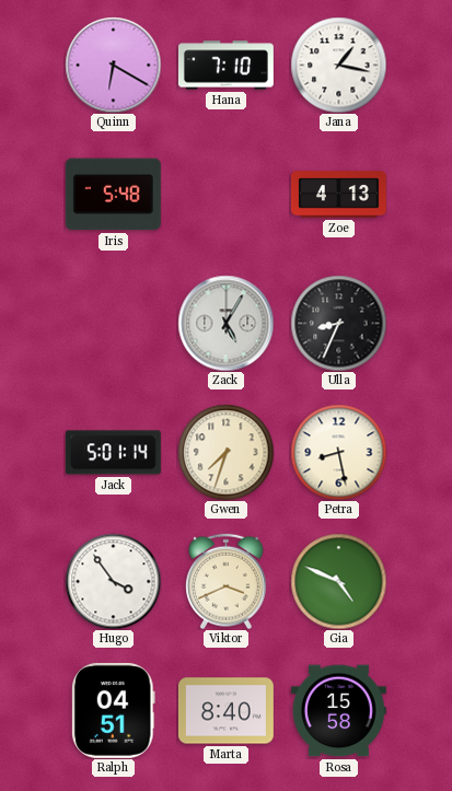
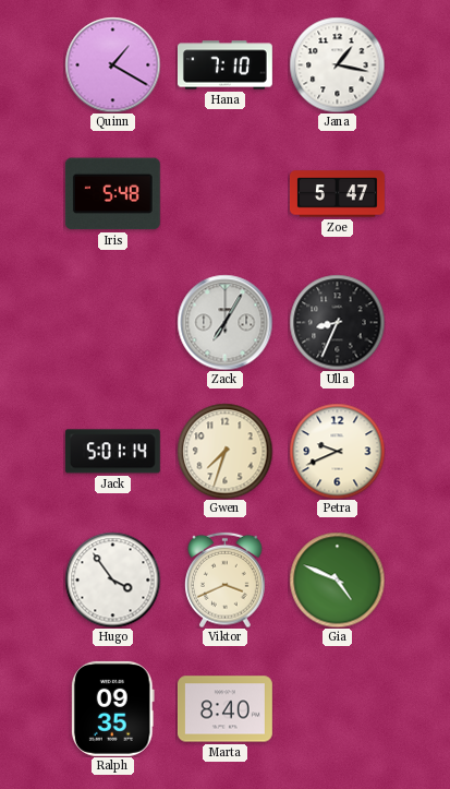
Quinn: 6:20 -> 1:20
Zoe: 4:13 -> 5:47
Zack: 5:05 -> 7:05
Petra: 8:28 -> 9:41
Ralph: 04:51 -> 09:35
Rosa: 15:58 -> none
